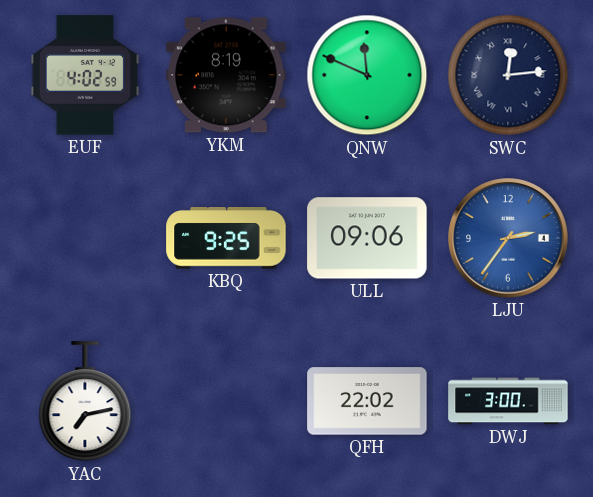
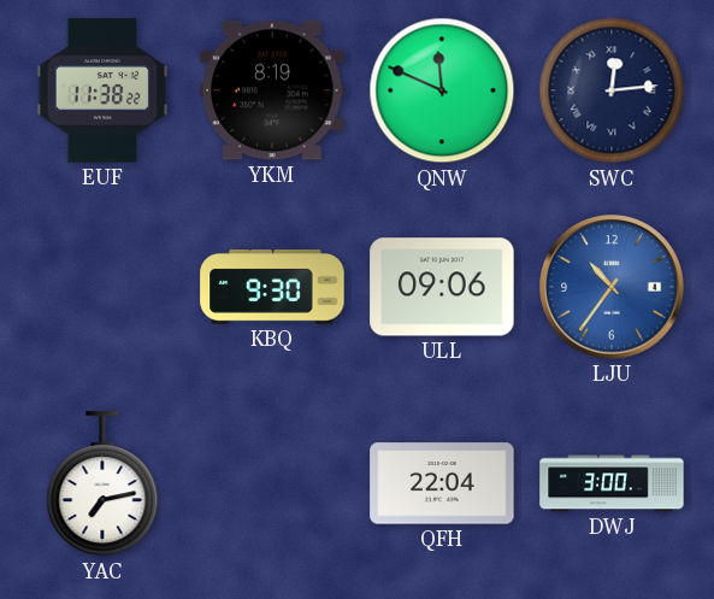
EUF: 4:02 -> 11:38
KBQ: 9:25 -> 9:30
LJU: 2:36 -> 10:36
QFH: 22:02 -> 22:04
